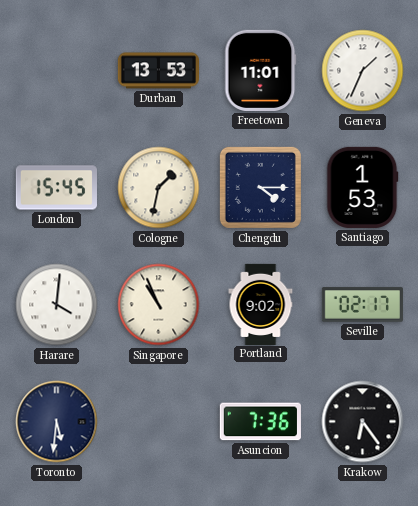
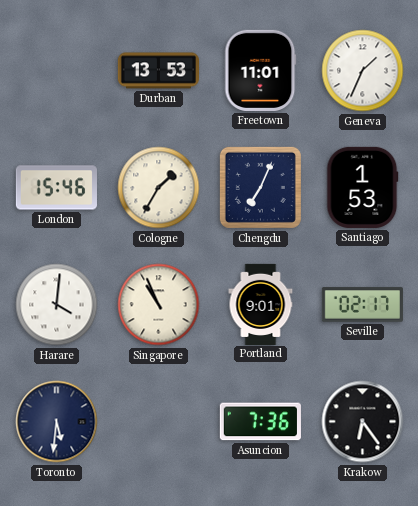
London: 15:45 -> 15:46
Cologne: 1:32 -> 1:35
Chengdu: 4:15 -> 7:04
Portland: 9:02 -> 9:01
